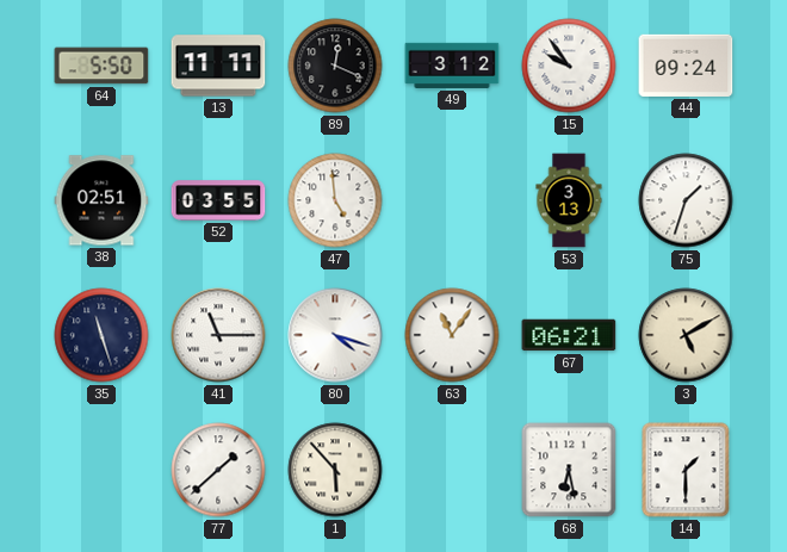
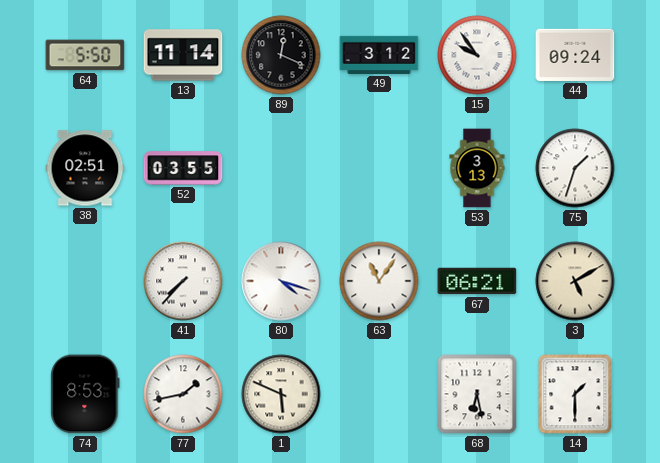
13: 11:11 -> 11:14
47: 4:59 -> none
35: 11:27 -> none
41: 11:15 -> 7:37
74: none -> 8:53
77: 1:38 -> 1:43
1: 5:53 -> 5:49
